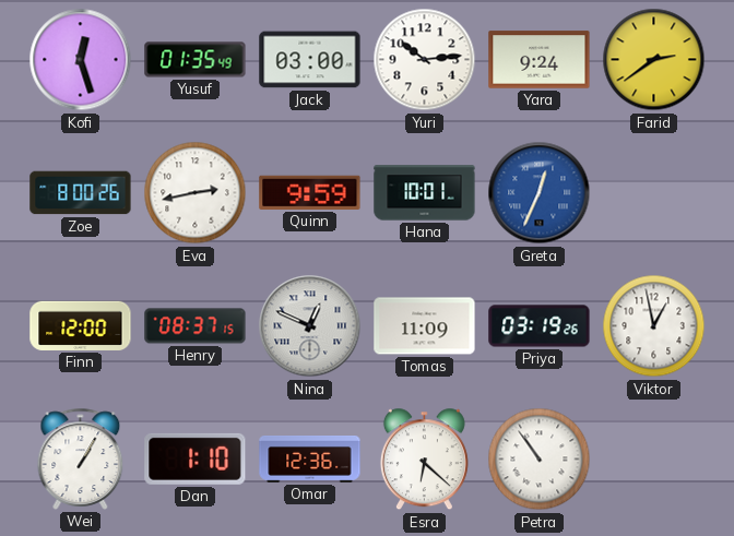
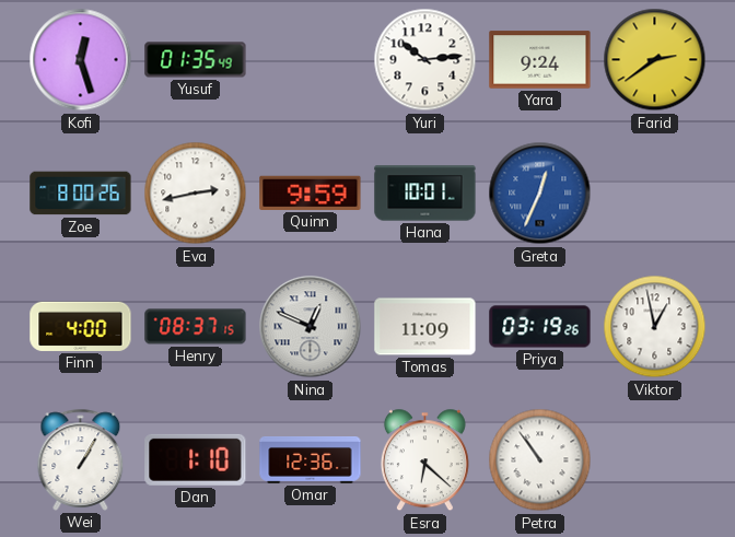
Jack: 03:00 -> none
Finn: 12:00 -> 4:00
